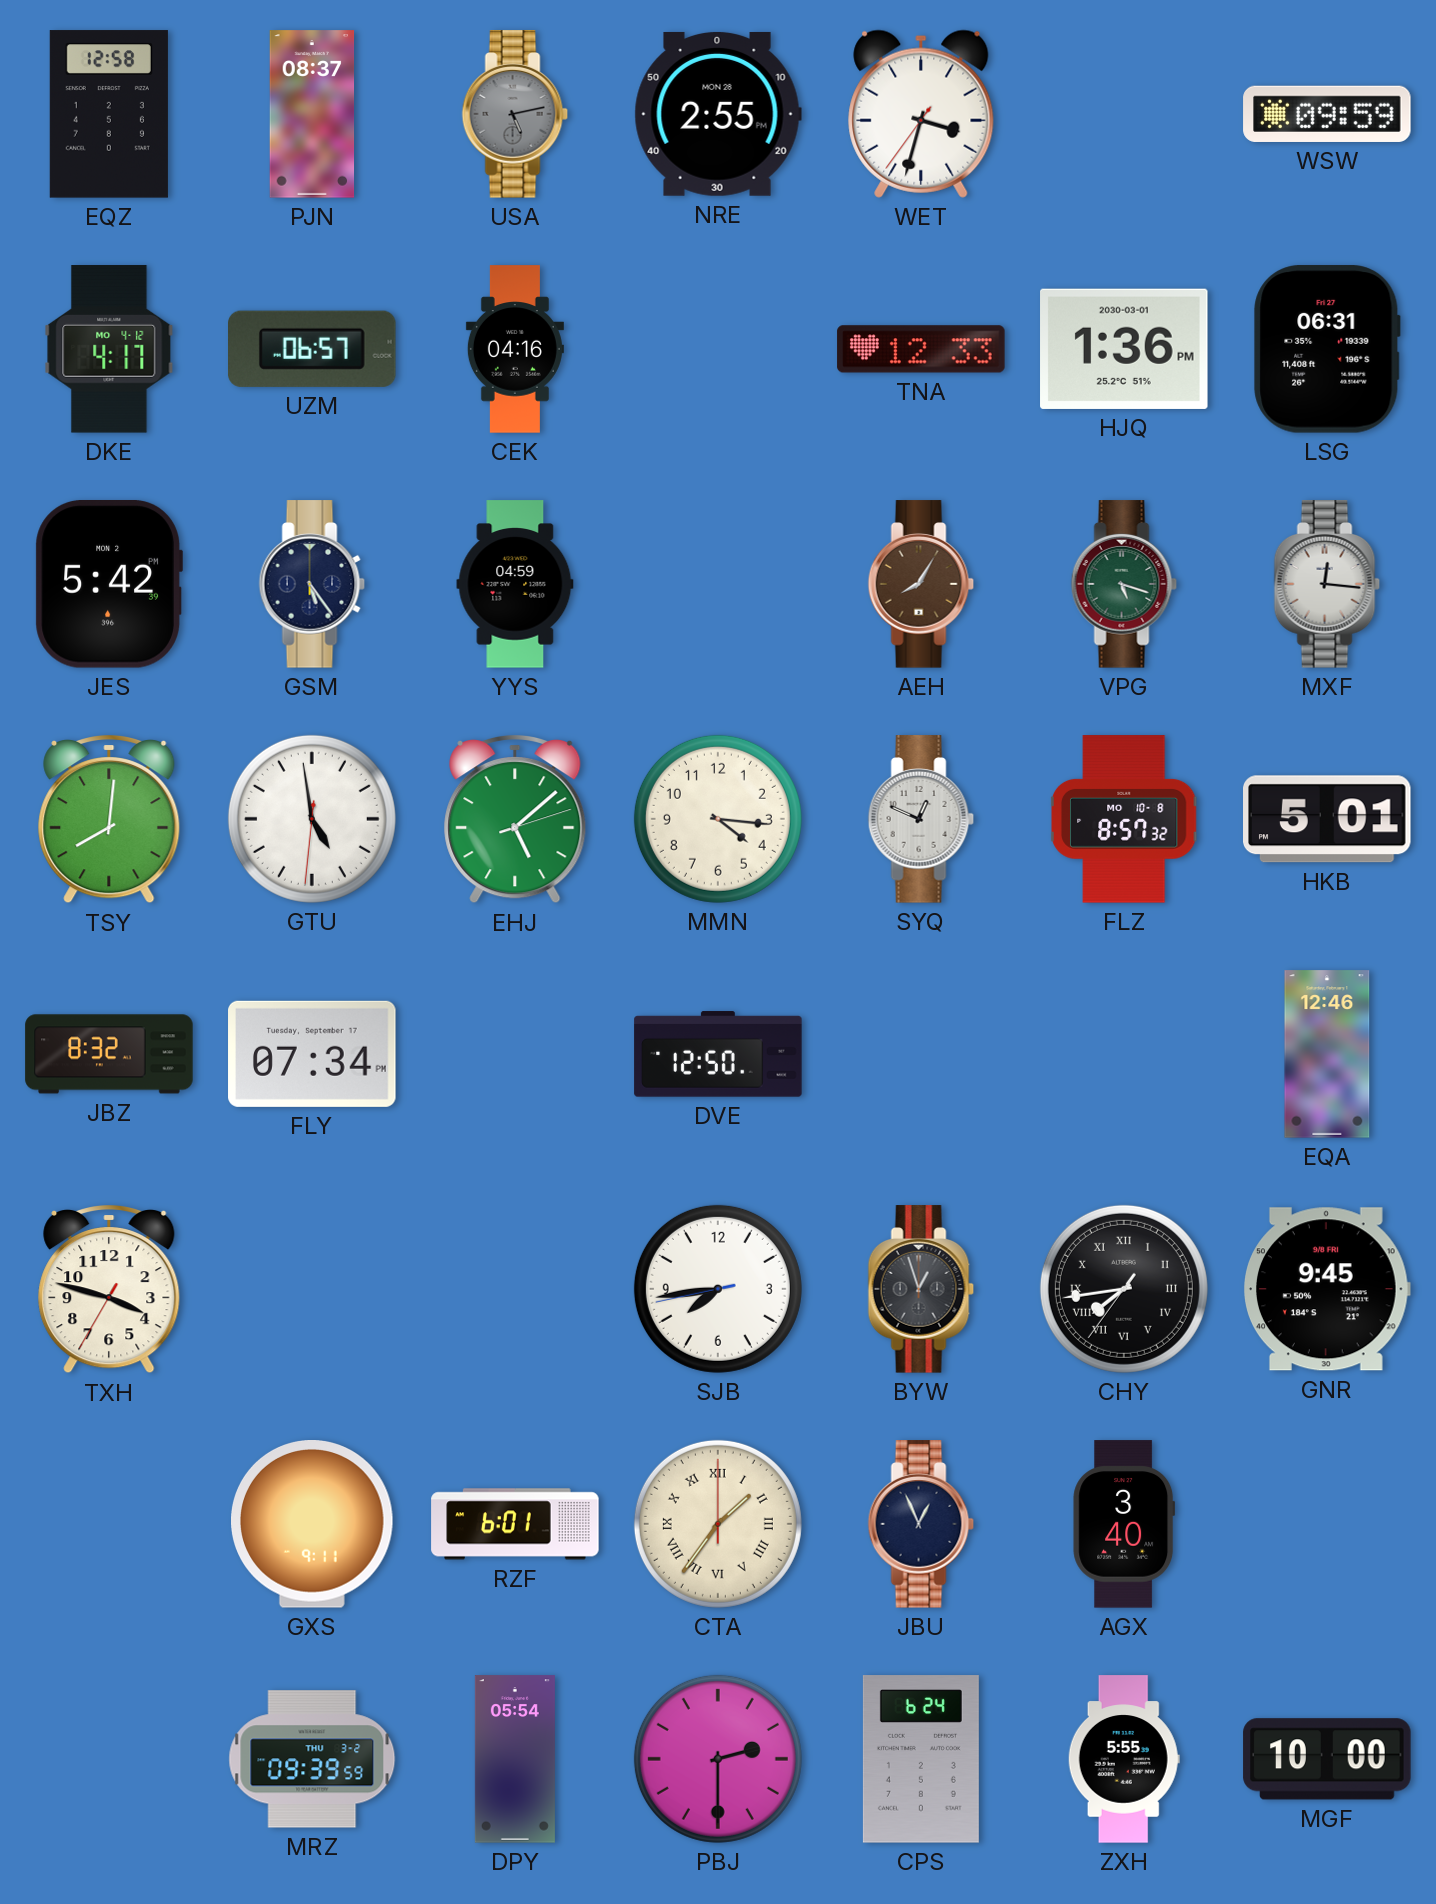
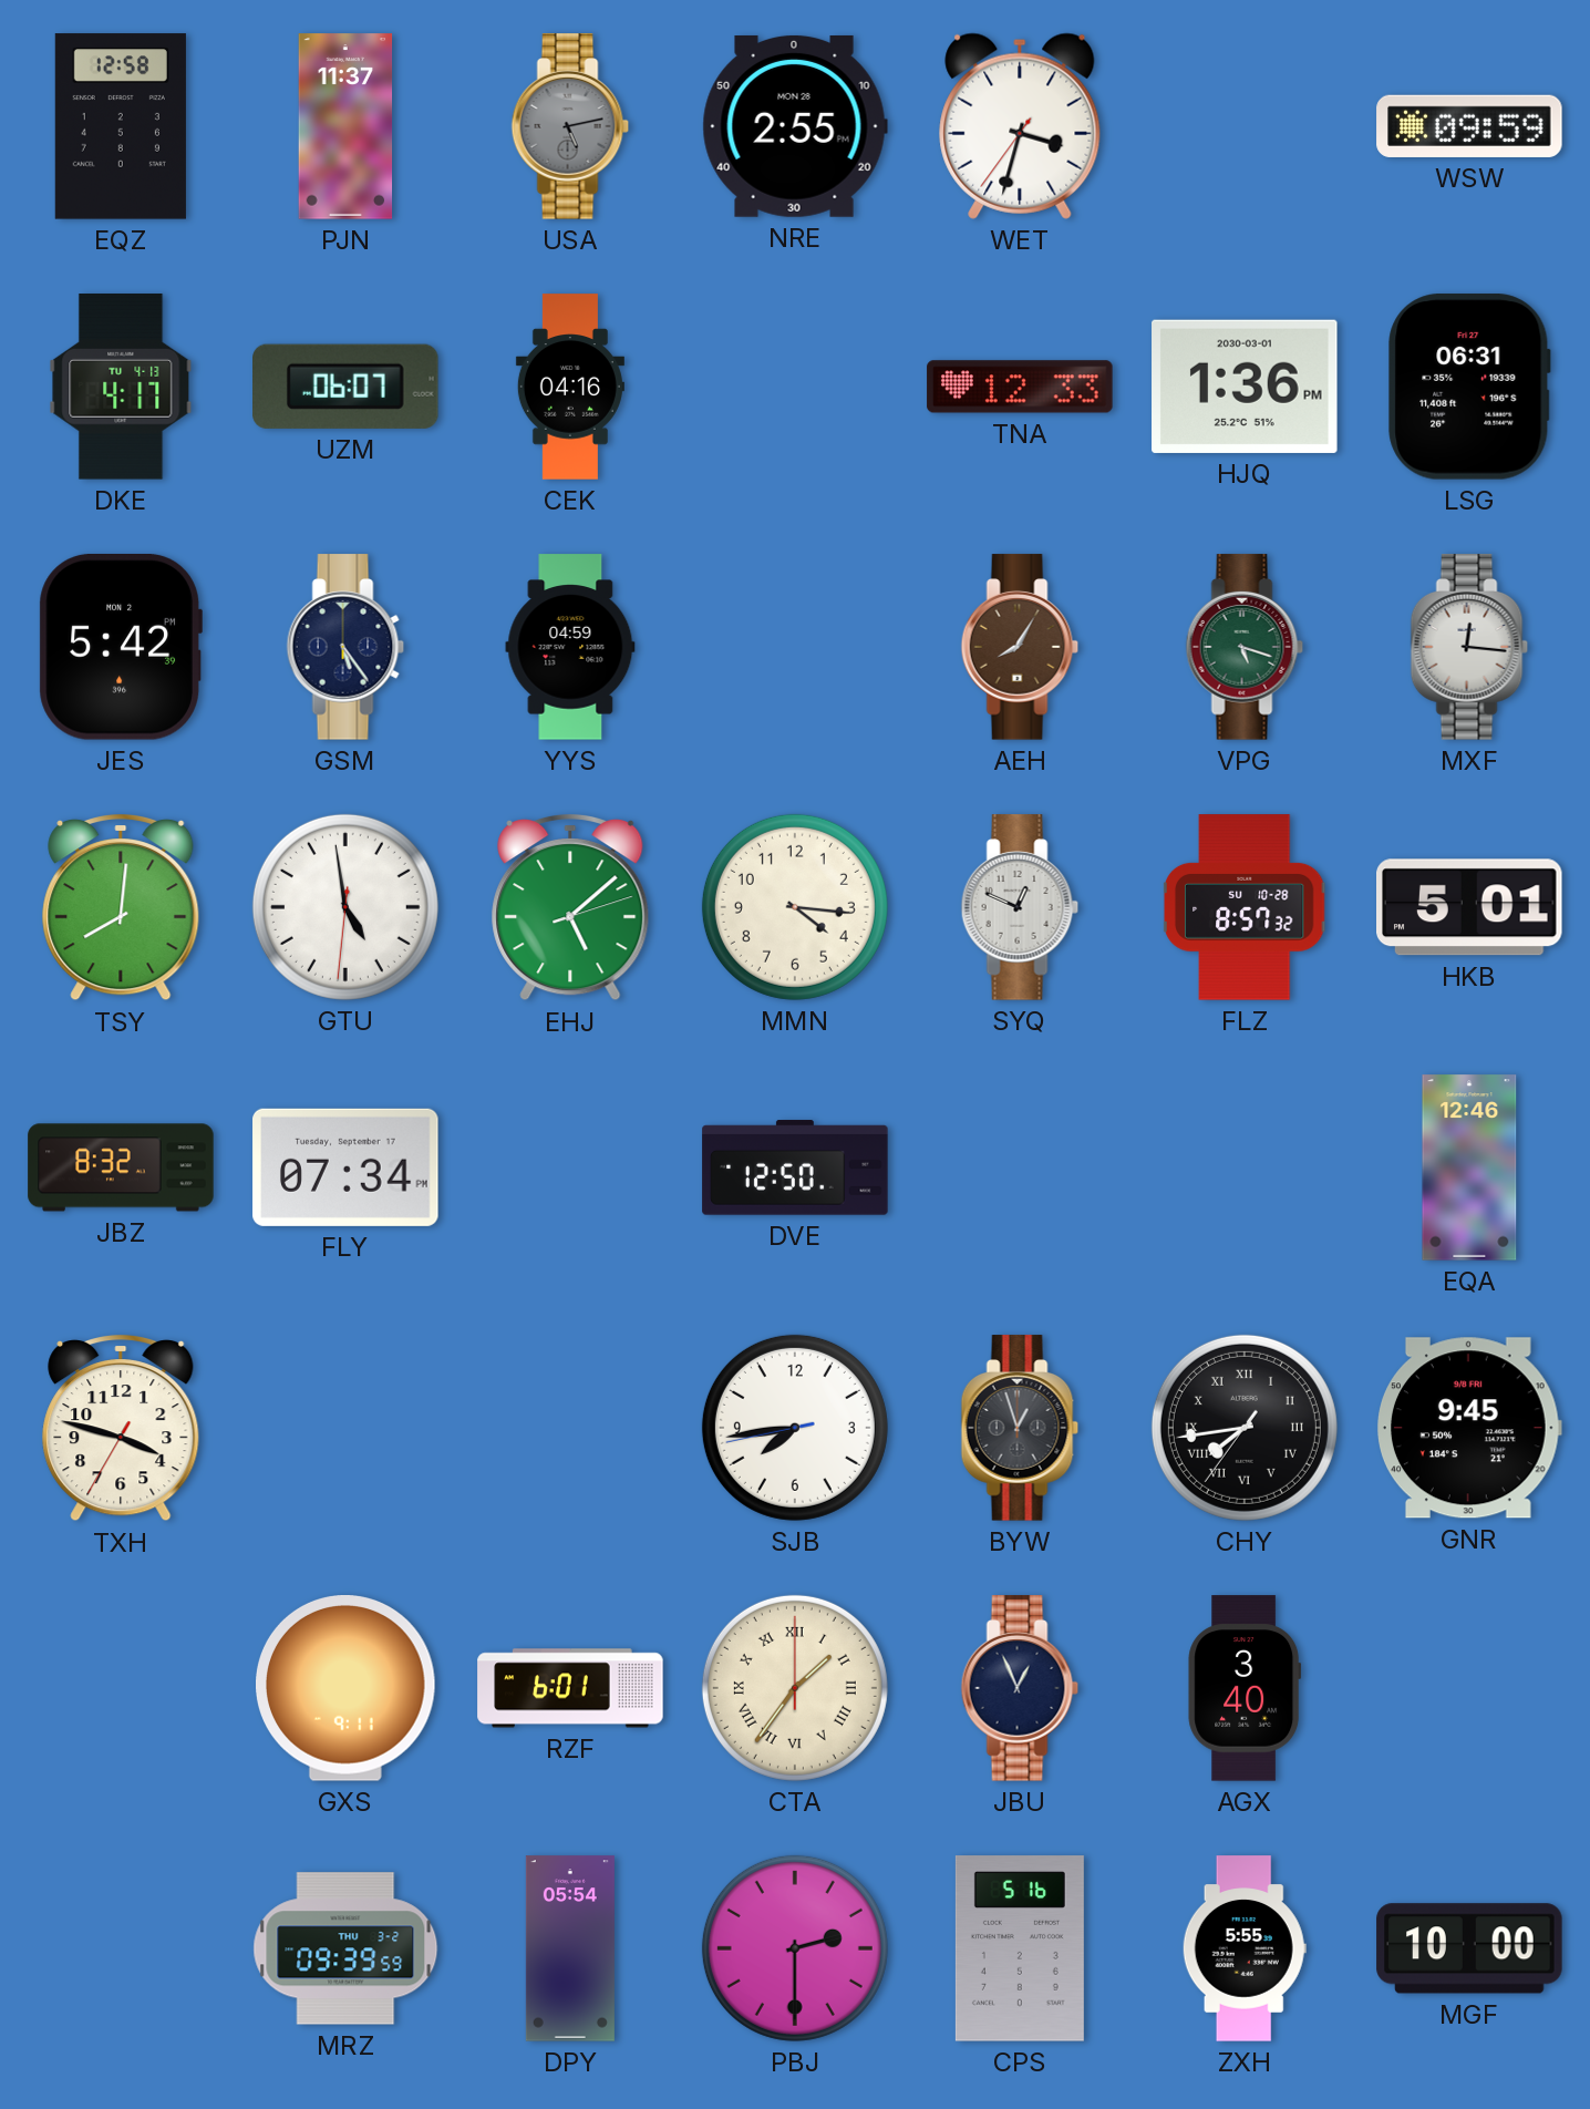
PJN: 08:37 -> 11:37
DKE date: MO 4-12 -> TU 4-13
UZM: 06:57 -> 06:07
FLZ date: MO 10-8 -> SU 10-28
CPS: 6:24 -> 5:16
